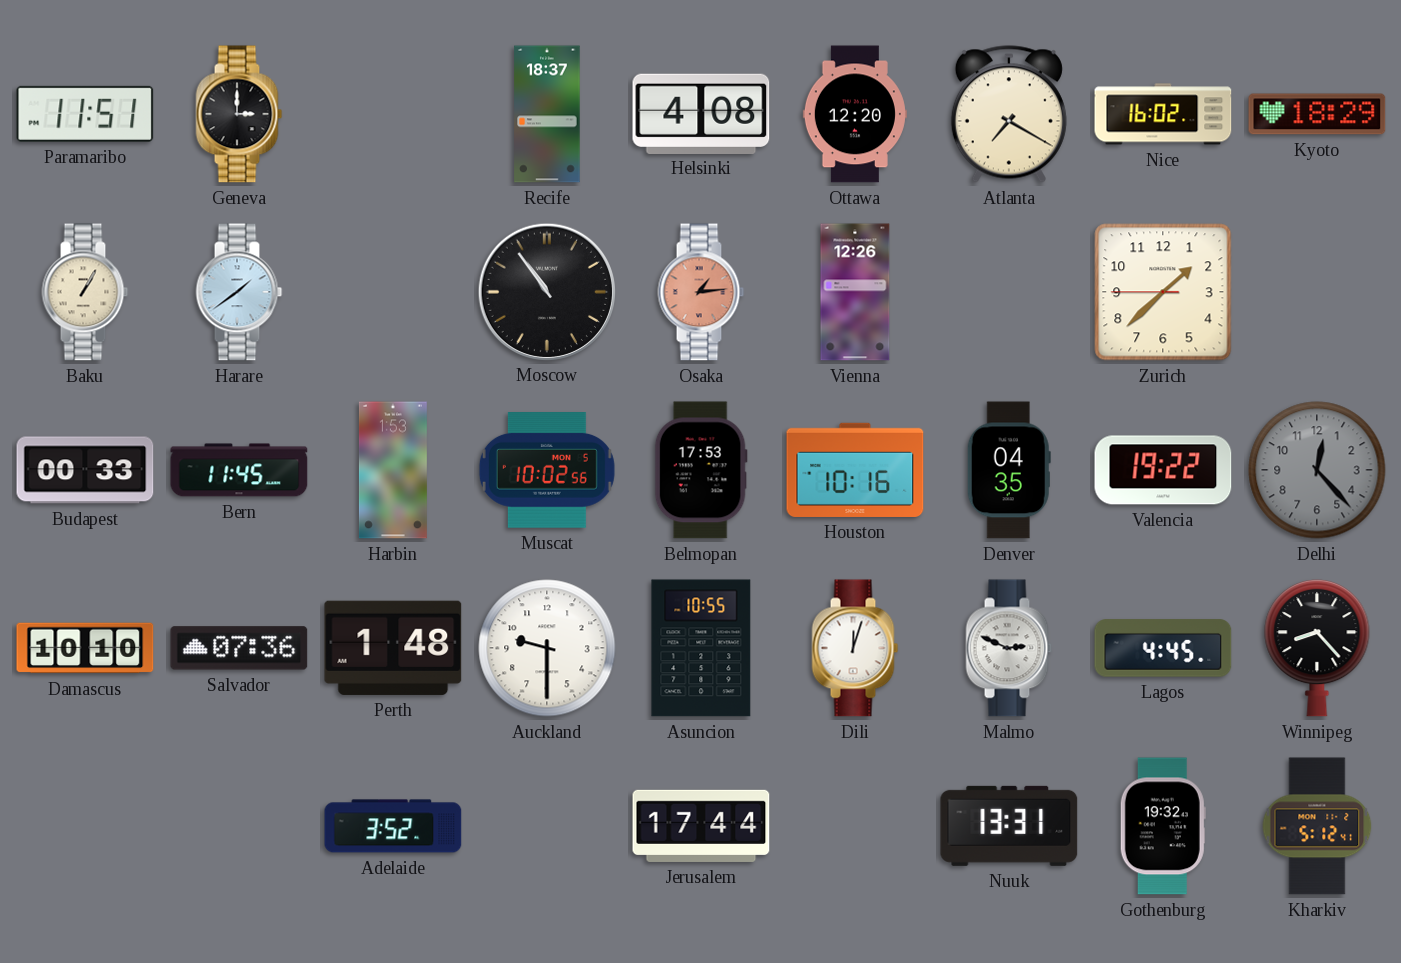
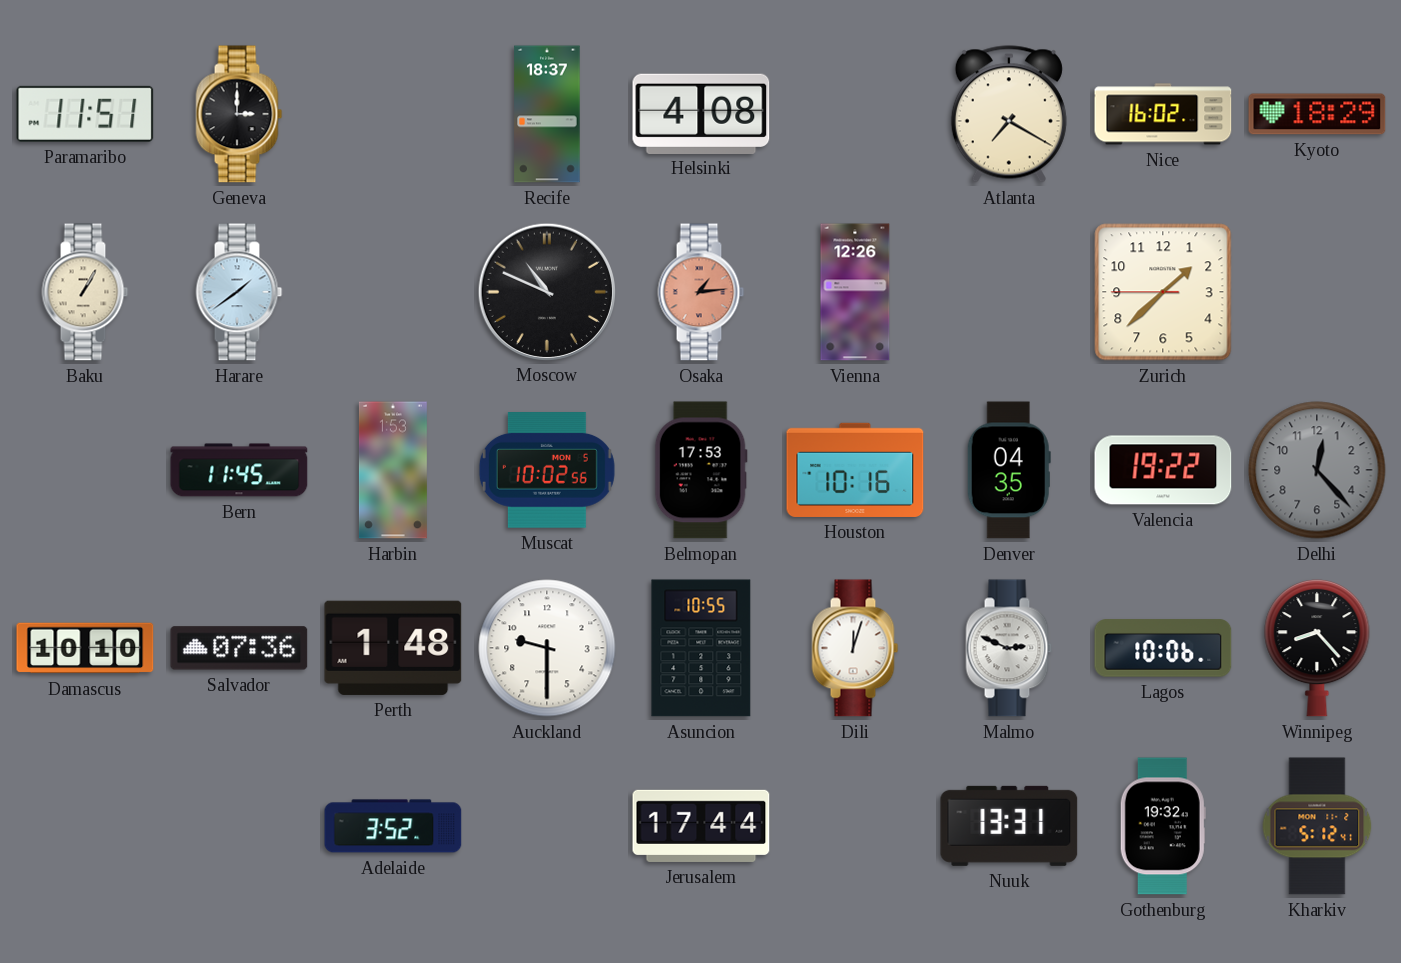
Ottawa: 12:20 -> none
Moscow: 10:54 -> 10:49
Budapest: 00:33 -> none
Lagos: 4:45 -> 10:06
